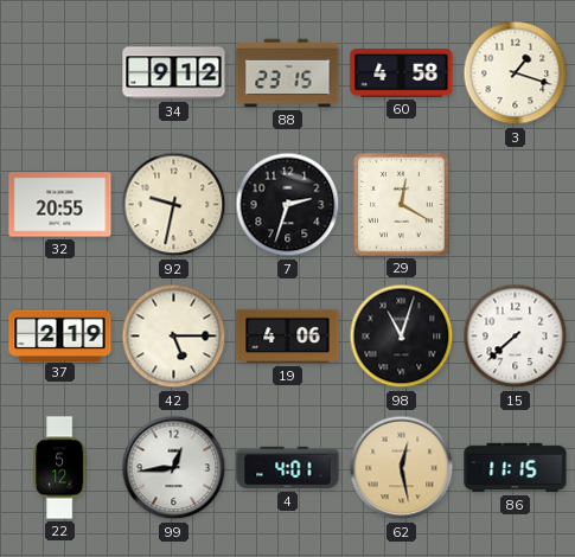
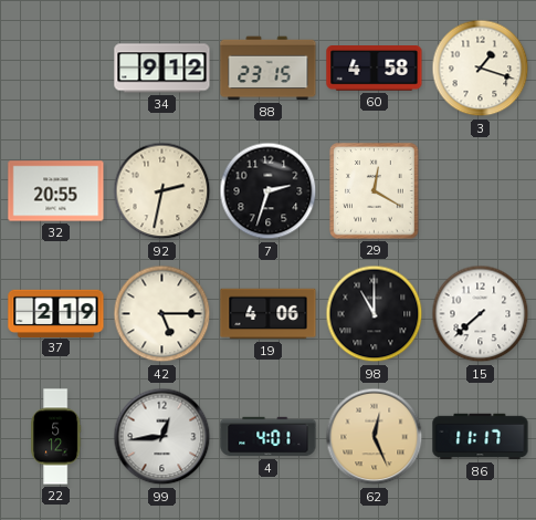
92: 9:32 -> 2:32
98: 11:03 -> 11:00
62: 12:28 -> 12:26
86: 11:15 -> 11:17
